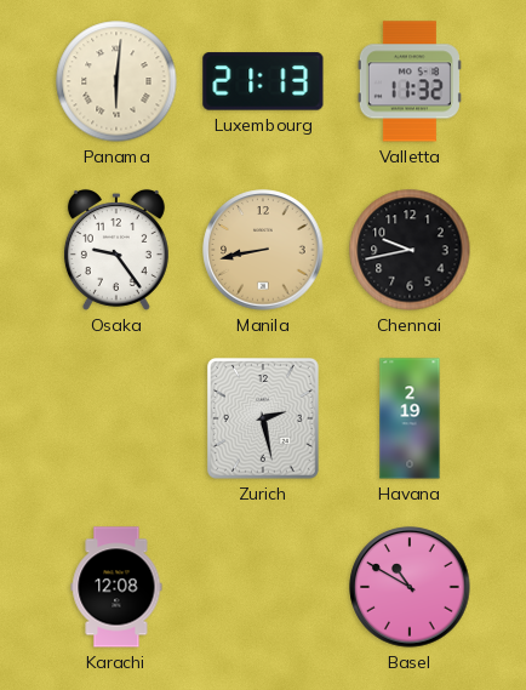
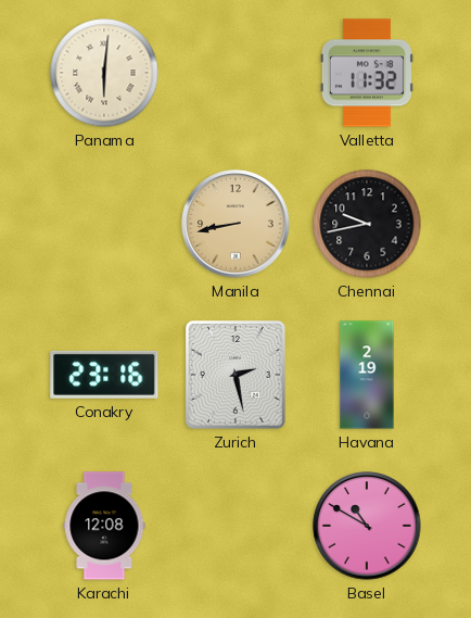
Luxembourg: 21:13 -> none
Osaka: 9:24 -> none
Conakry: none -> 23:16
